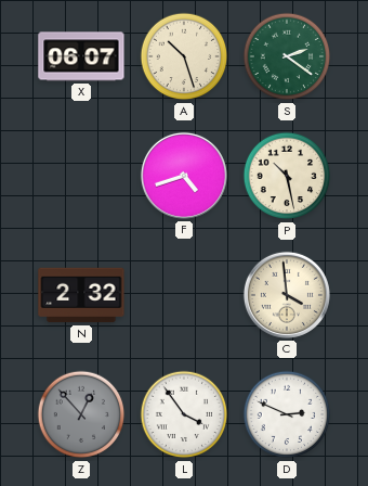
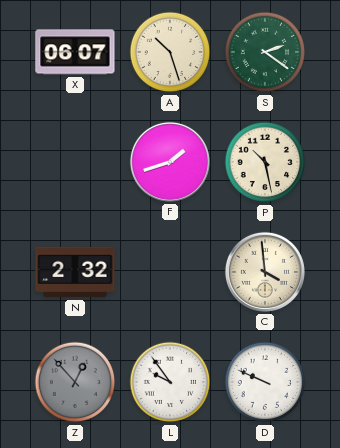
F: 4:42 -> 1:42
L: 3:54 -> 9:54
D: 2:49 -> 9:49
